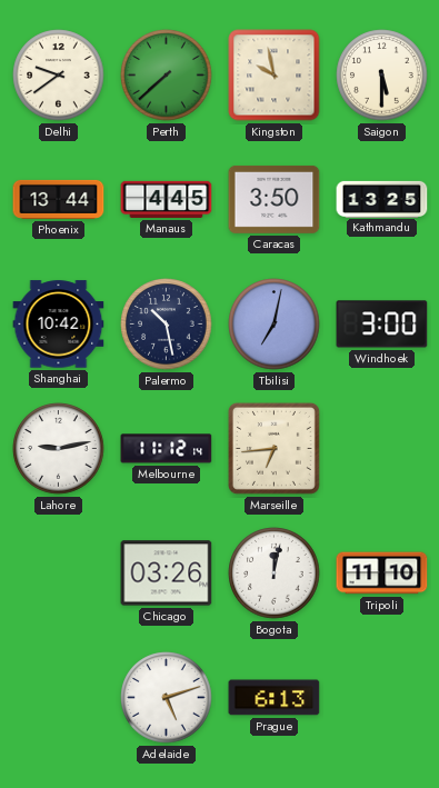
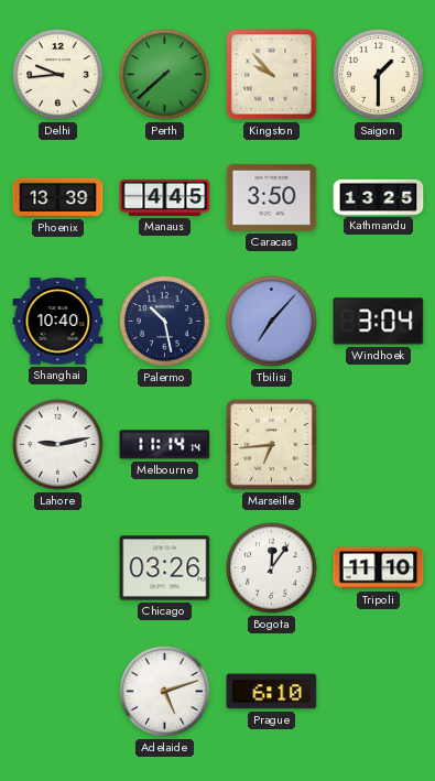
Delhi: 9:39 -> 9:44
Kingston: 9:58 -> 9:53
Saigon: 5:30 -> 1:30
Phoenix: 13:44 -> 13:39
Shanghai: 10:42 -> 10:40
Tbilisi: 7:02 -> 7:07
Windhoek: 3:00 -> 3:04
Melbourne: 11:12 -> 11:14
Bogota: 12:02 -> 12:06
Prague: 6:13 -> 6:10
